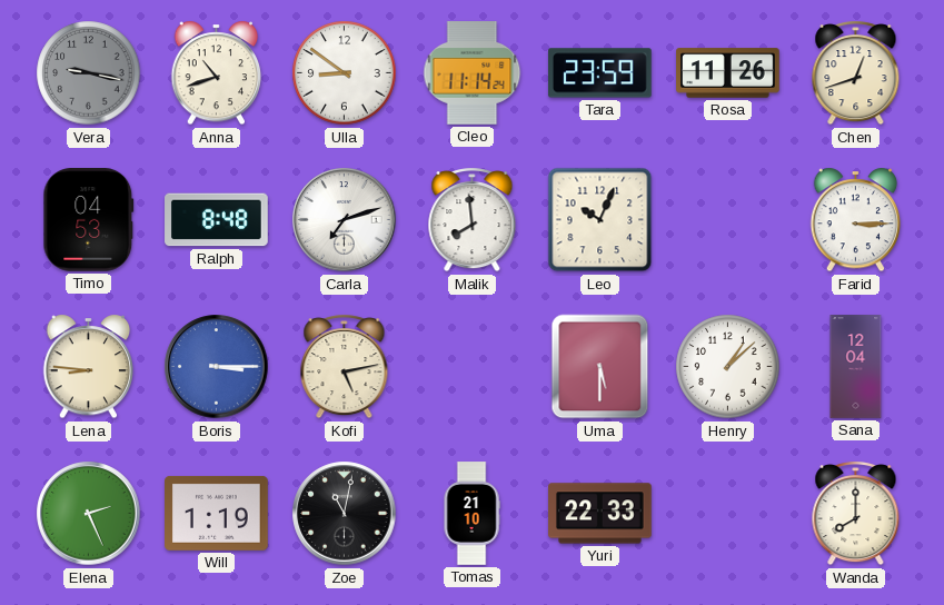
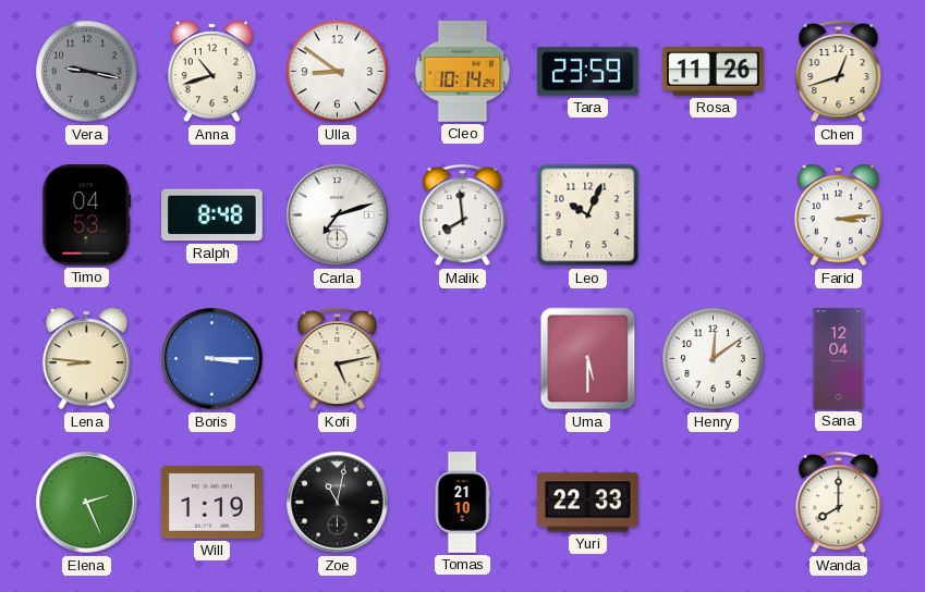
Cleo: 11:14 -> 10:14
Farid: 3:15 -> 3:14
Henry: 1:08 -> 12:09
